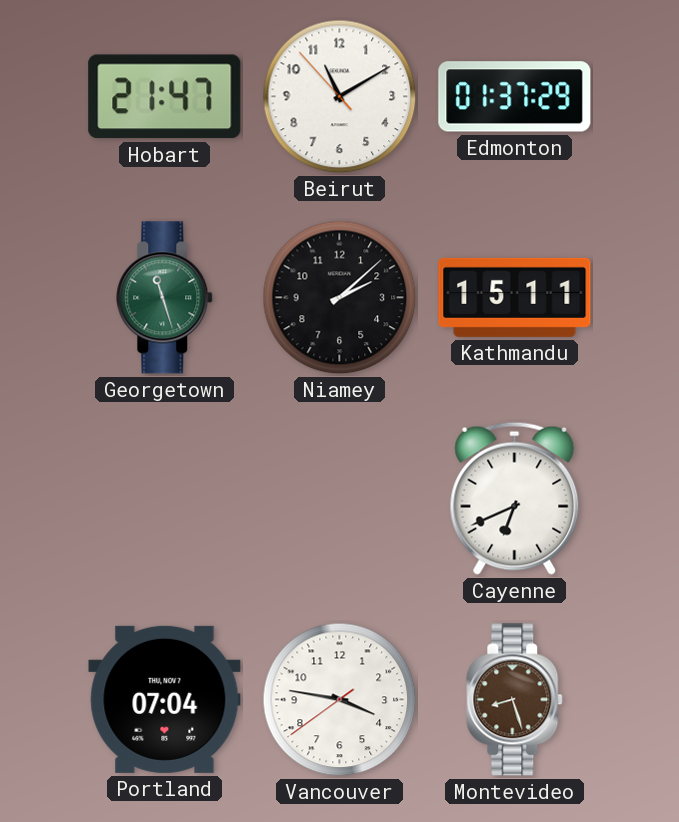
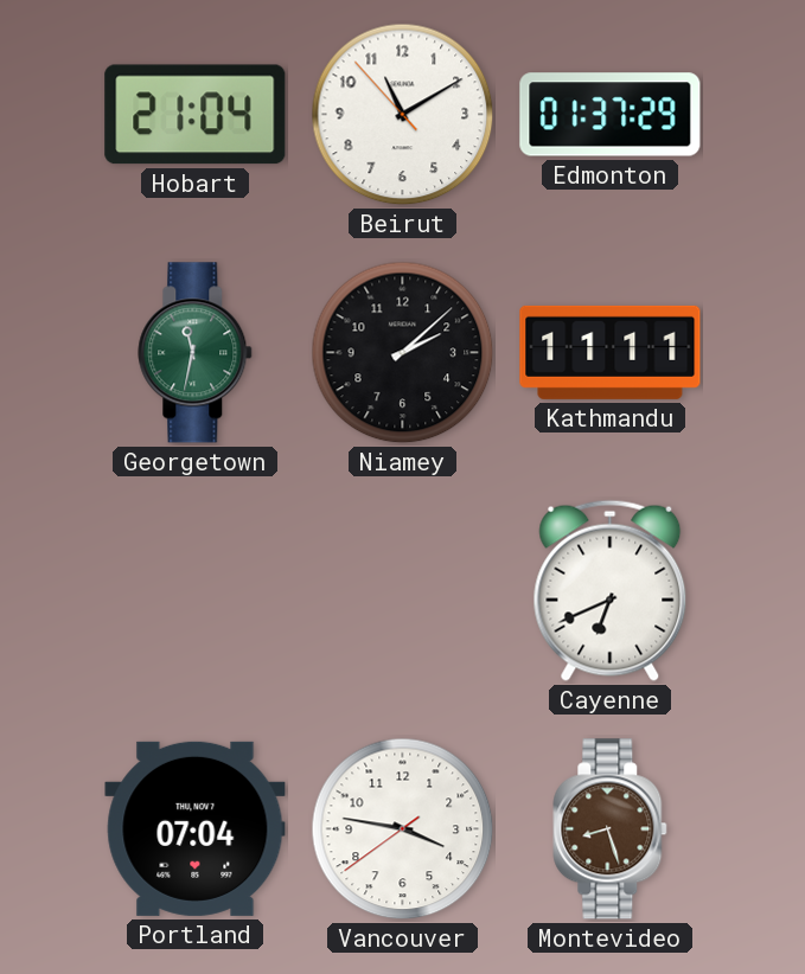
Hobart: 21:47 -> 21:04
Georgetown: 11:27 -> 11:32
Kathmandu: 15:11 -> 11:11
